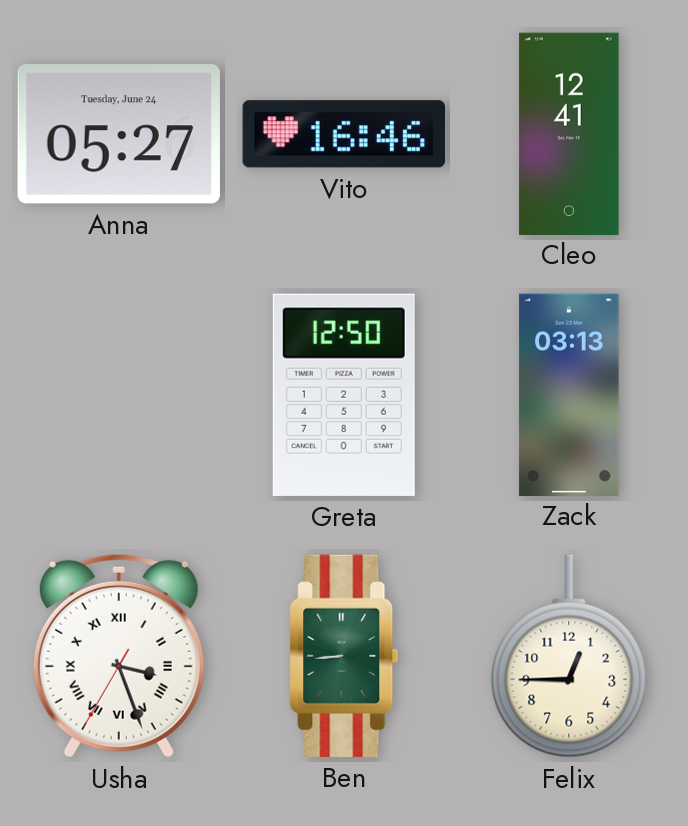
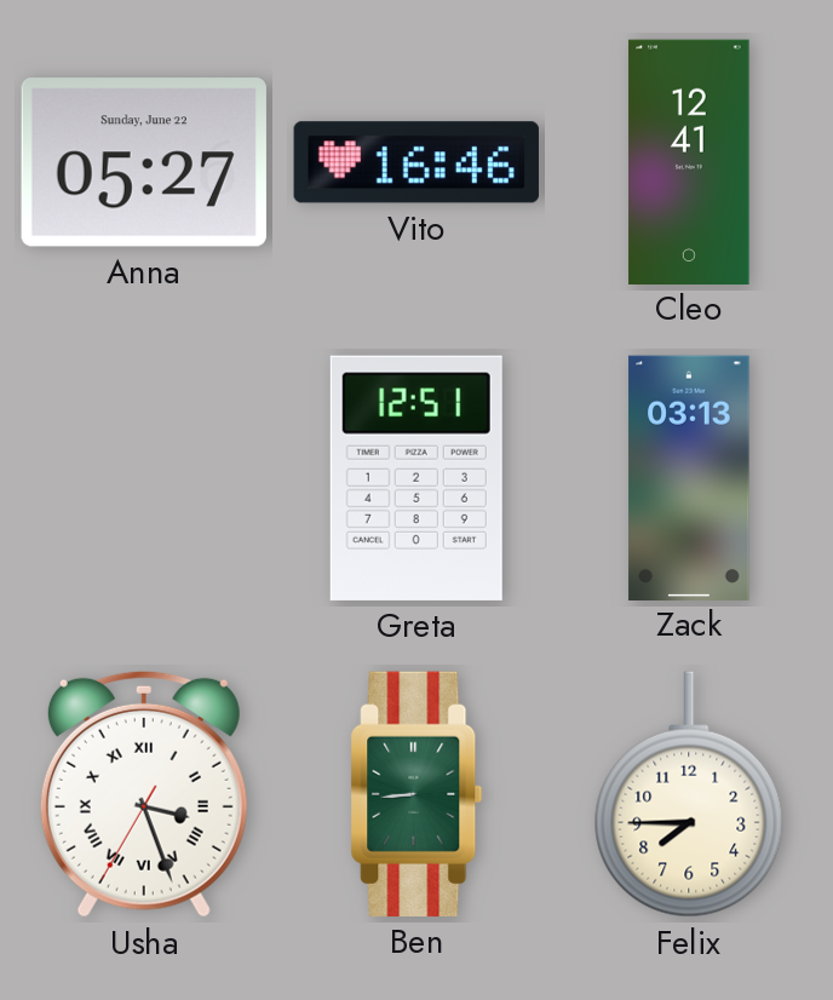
Anna date: Tuesday, June 24 -> Sunday, June 22
Greta: 12:50 -> 12:51
Felix: 12:45 -> 7:45
